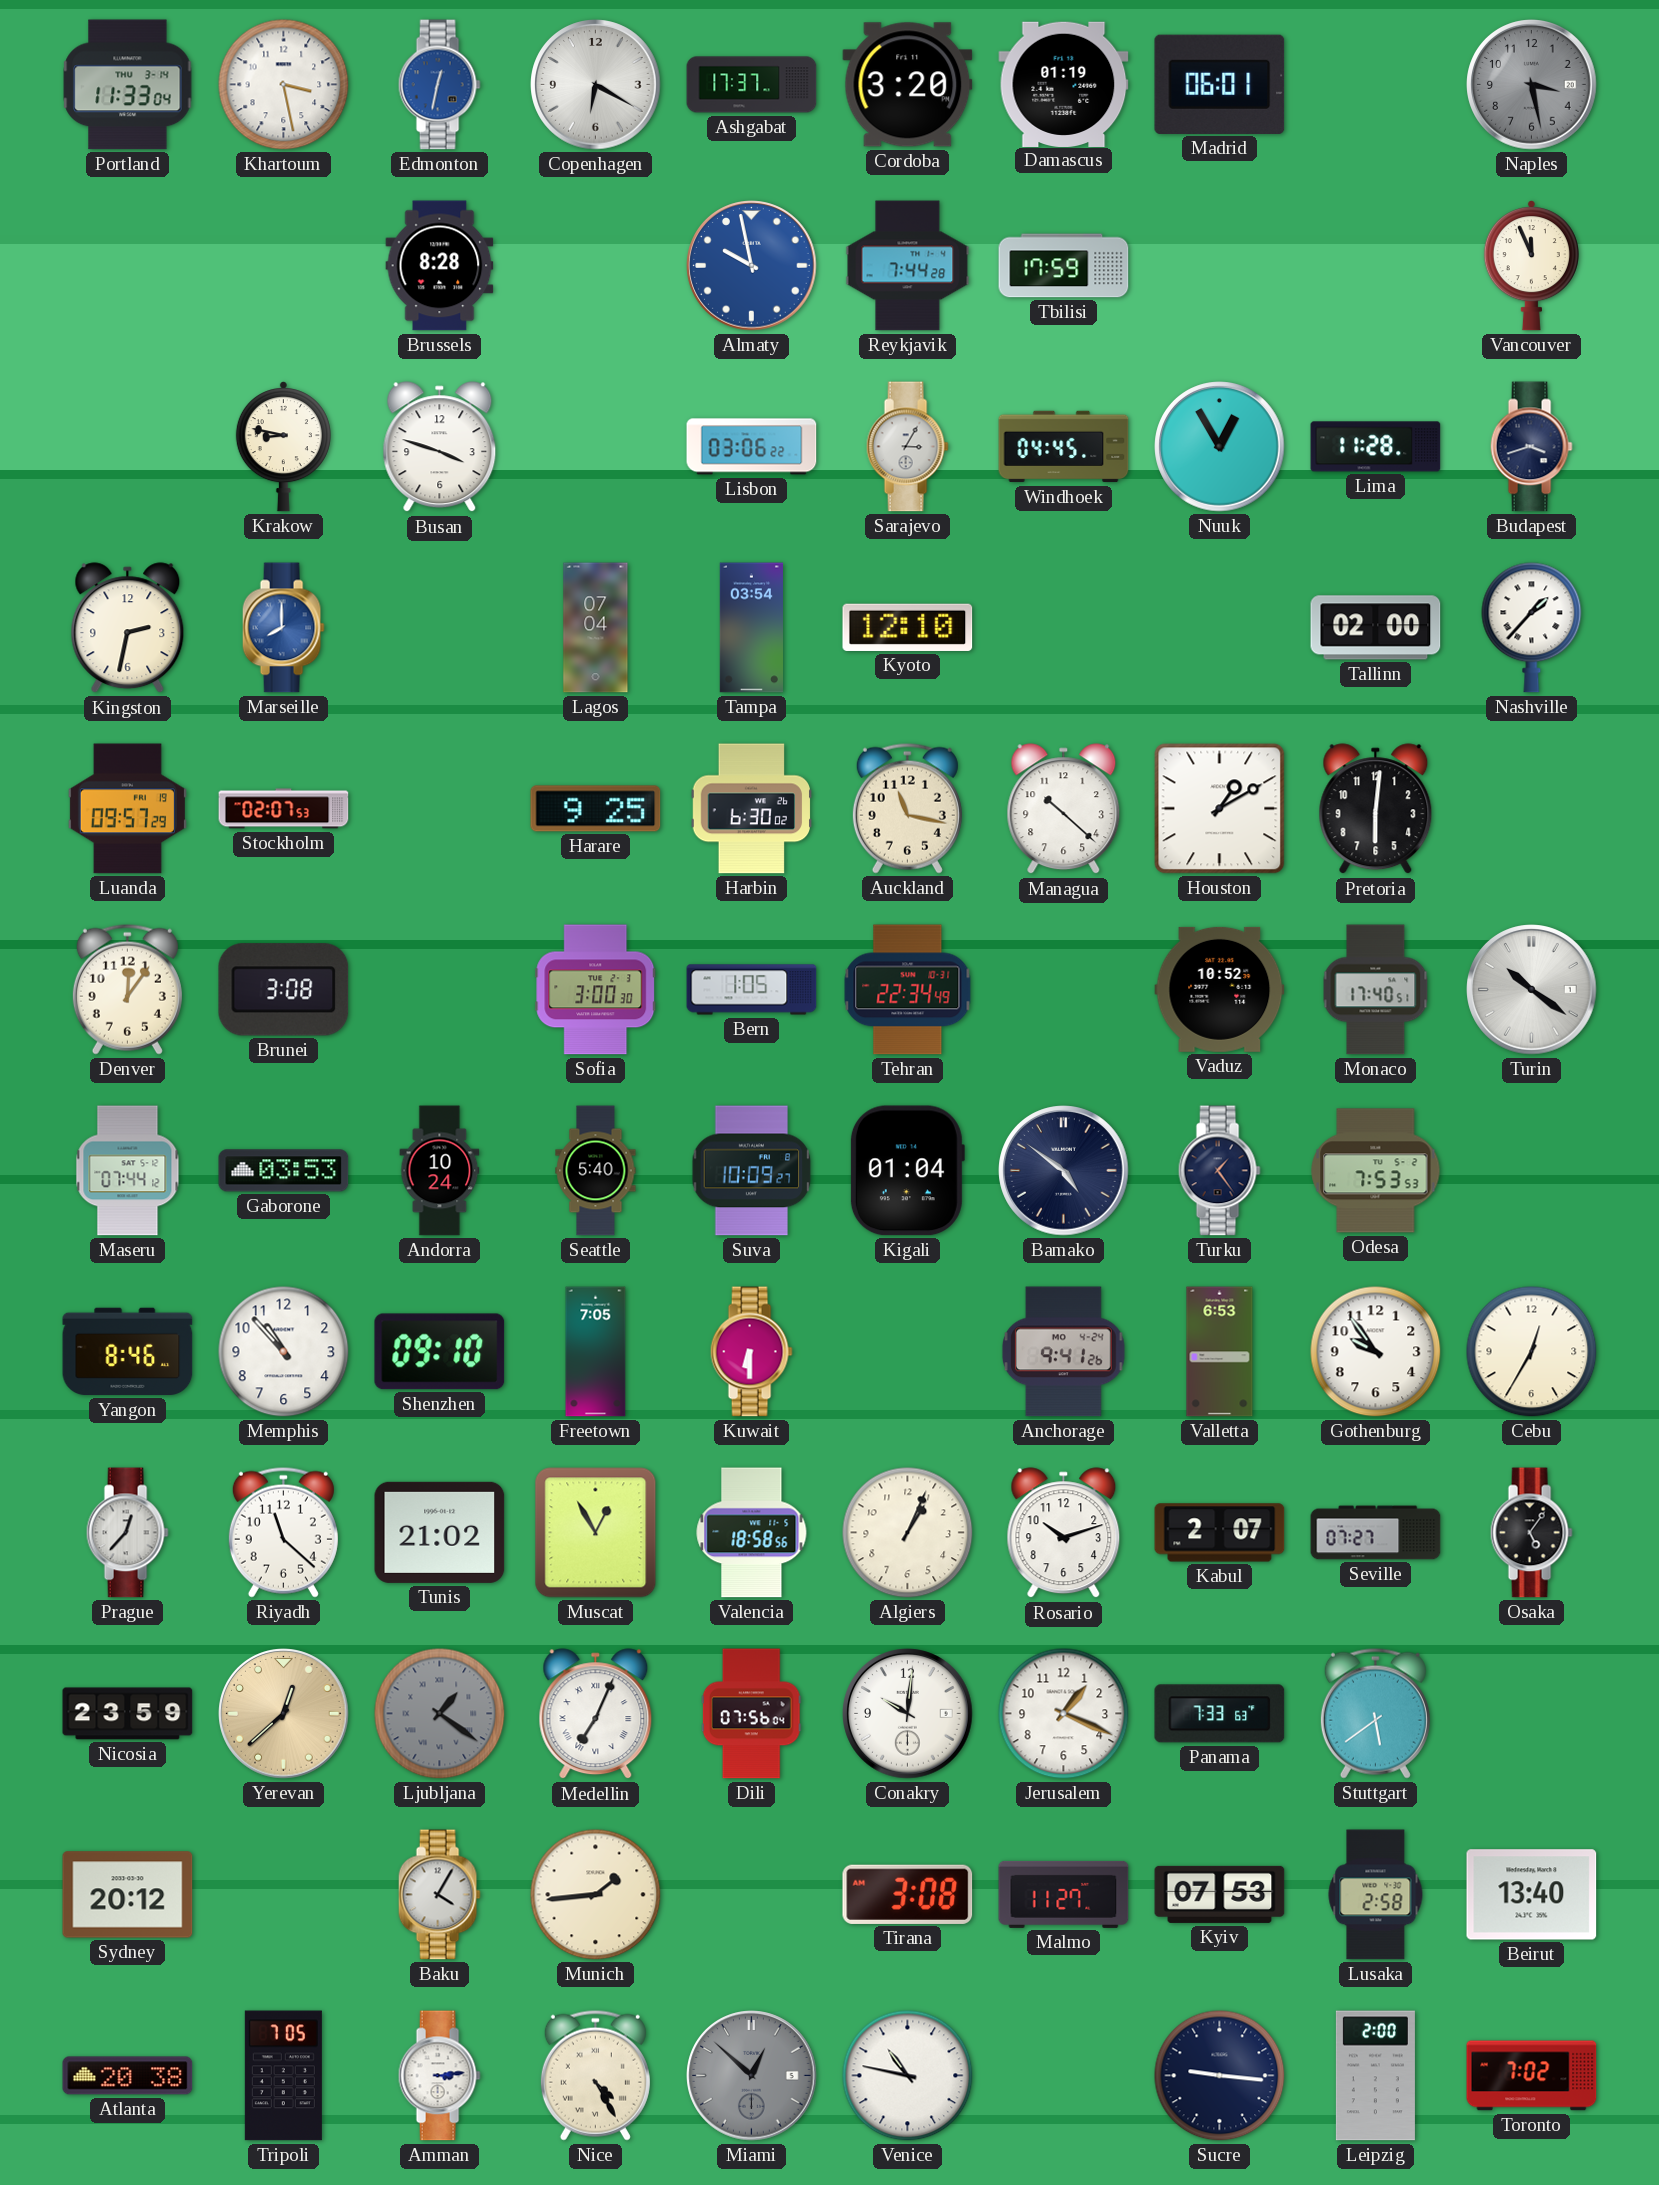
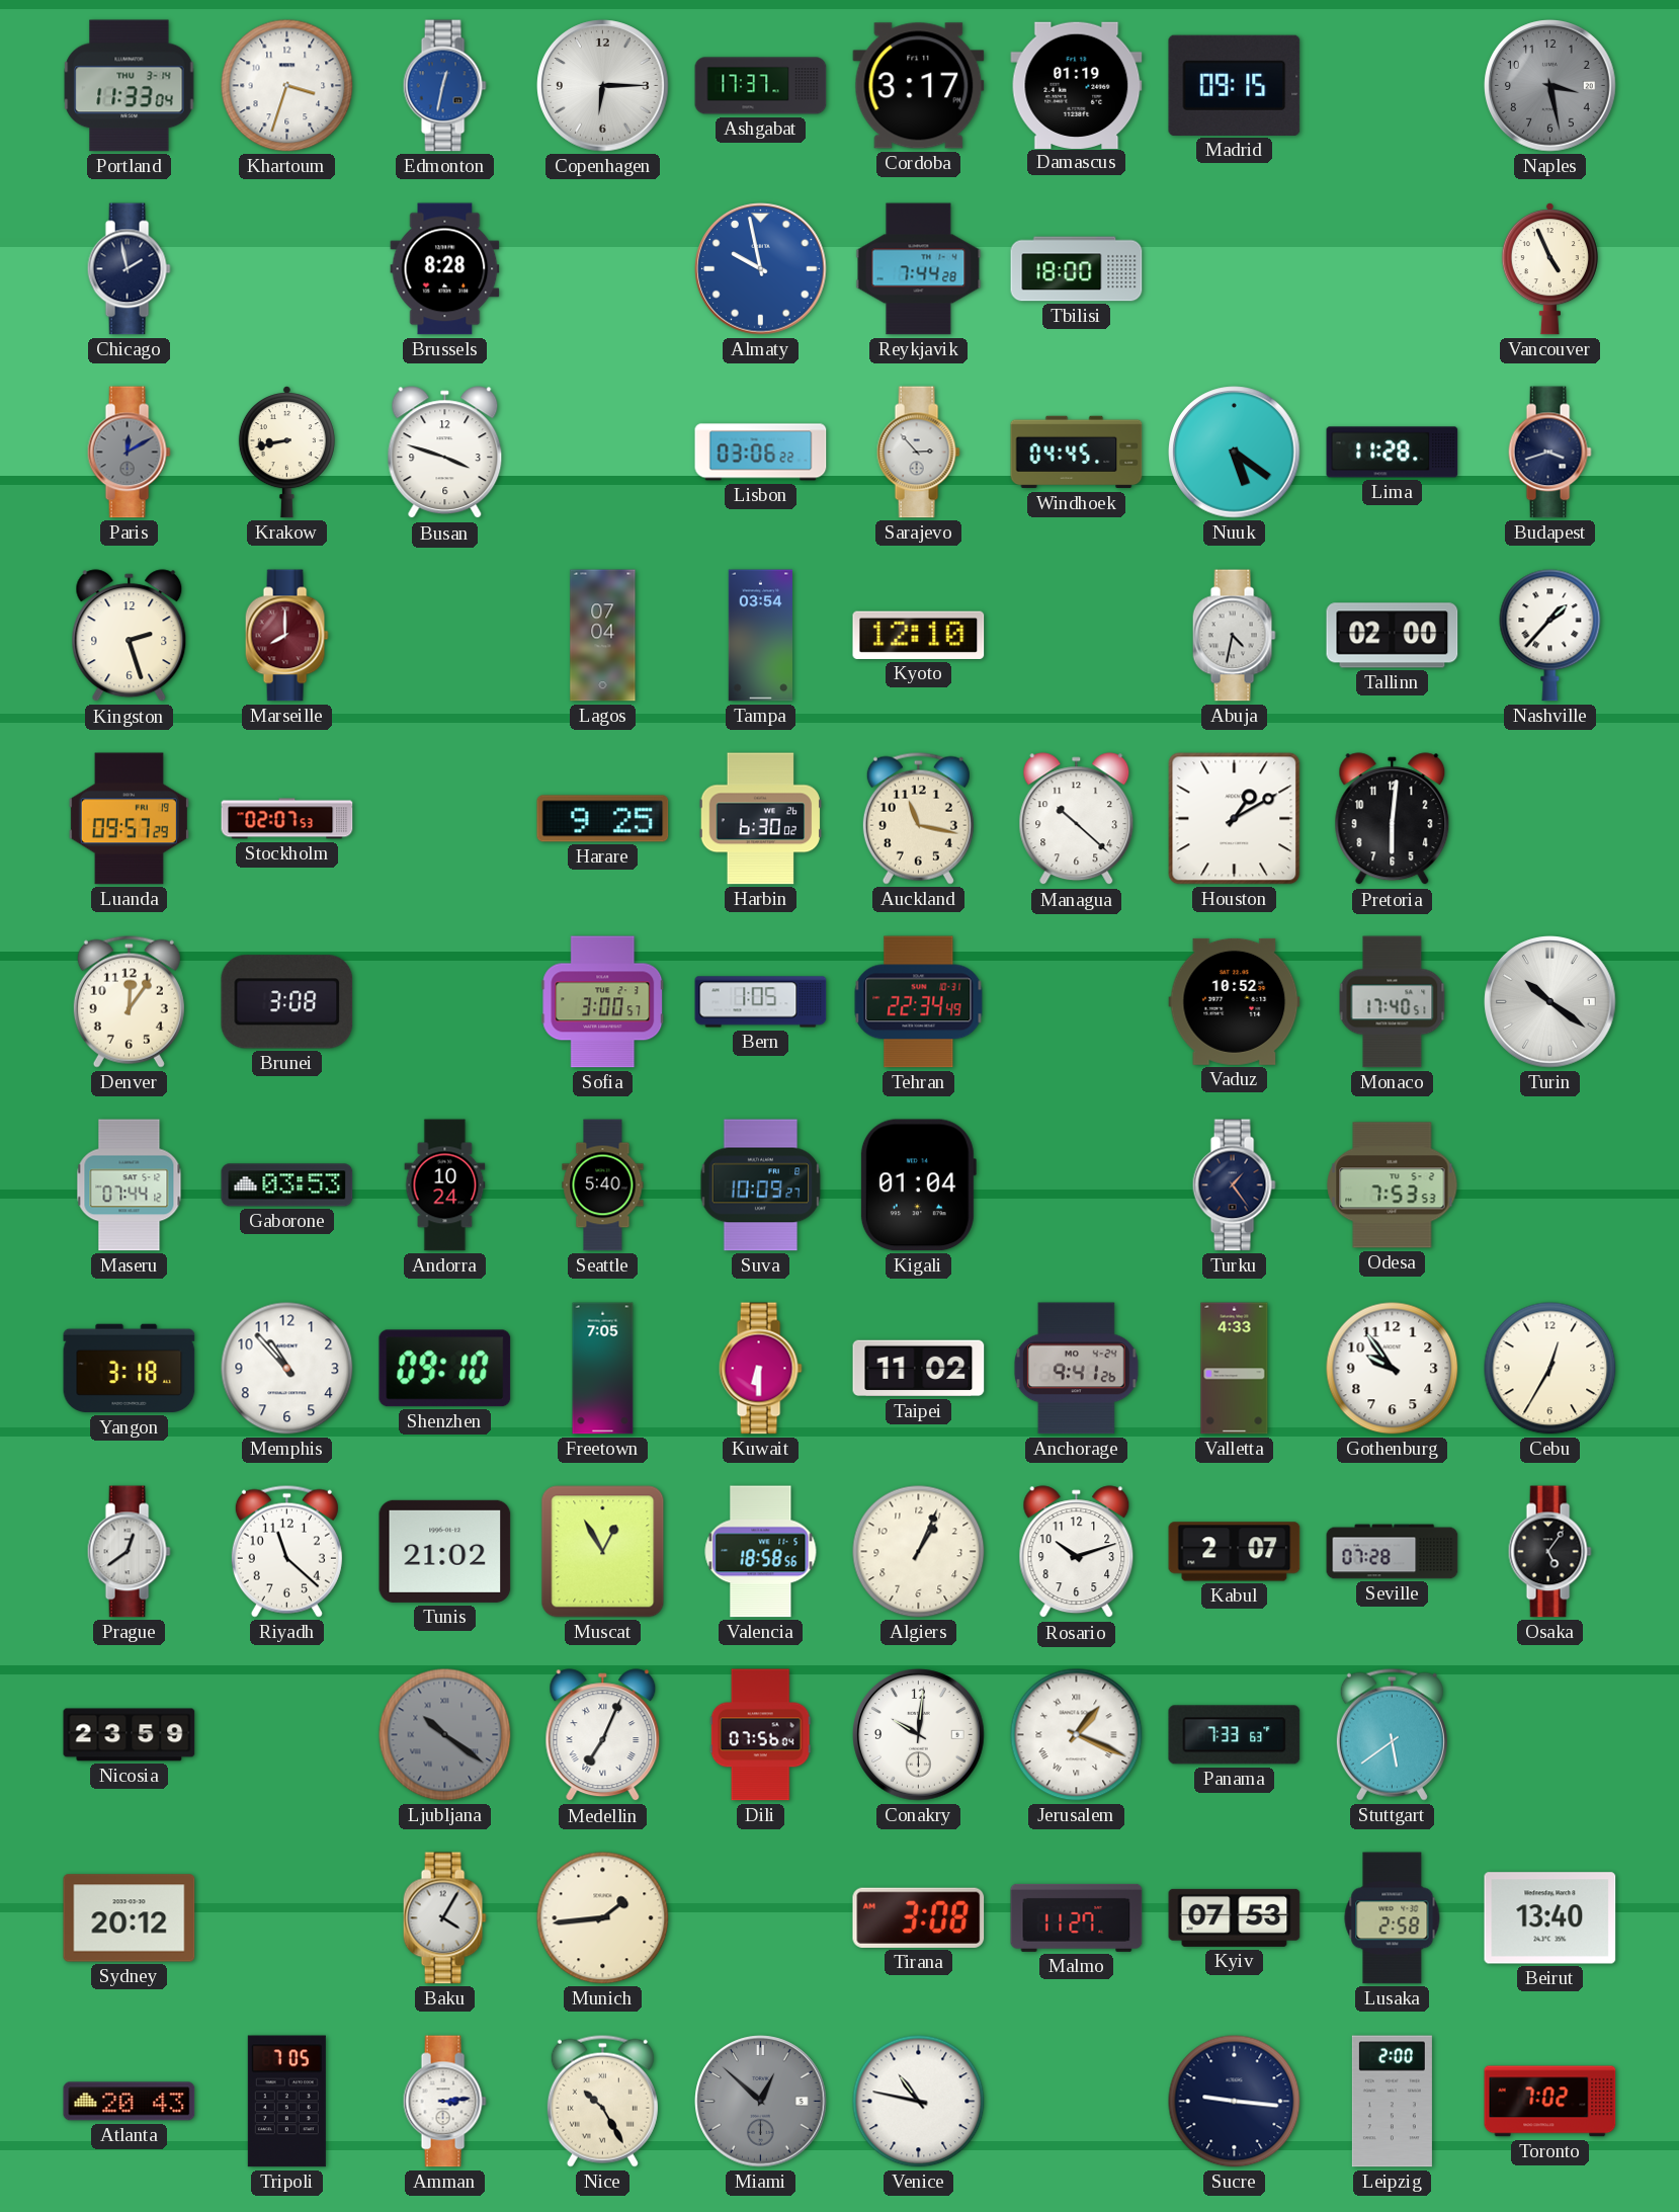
Khartoum: 3:28 -> 3:33
Copenhagen: 6:20 -> 6:15
Cordoba: 3:20 -> 3:17
Madrid: 06:01 -> 09:15
Chicago: none -> 1:58
Tbilisi: 17:59 -> 18:00
Vancouver: 11:56 -> 4:56
Paris: none -> 12:10
Krakow: 8:47 -> 8:43
Sarajevo: 3:05 -> 2:53
Nuuk: 12:55 -> 5:21
Kingston: 2:32 -> 2:27
Marseille dial: blue -> burgundy
Abuja: none -> 4:32
Sofia: 3:00:30 -> 3:00:57
Bamako: 4:51 -> none
Yangon: 8:46 -> 3:18
Taipei: none -> 11:02
Valletta: 6:53 -> 4:33
Prague: 12:37 -> 12:39
Seville: 07:27 -> 07:28
Yerevan: 12:38 -> none
Ljubljana: 1:21 -> 10:21
Jerusalem numerals: Arabic -> Roman
Atlanta: 20:38 -> 20:43
Nice: 4:25 -> 10:25
